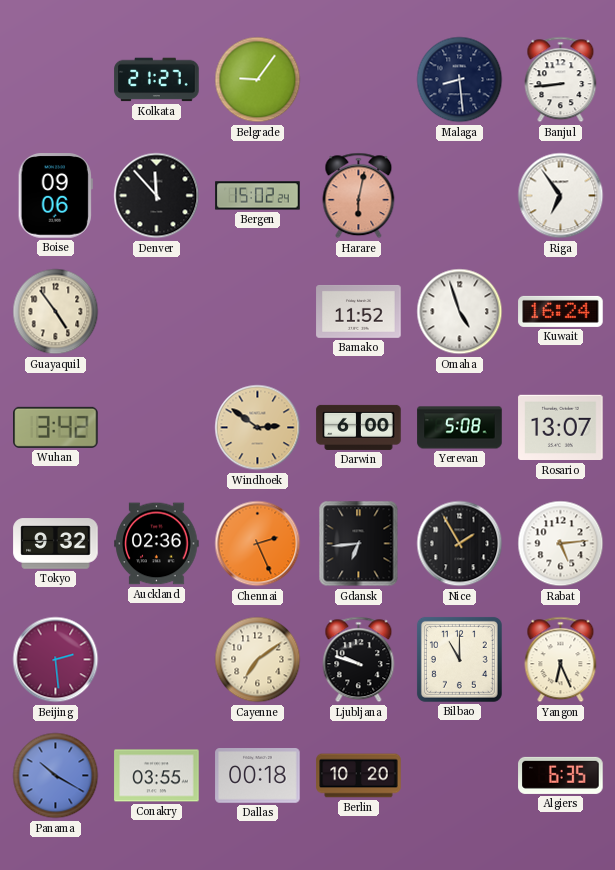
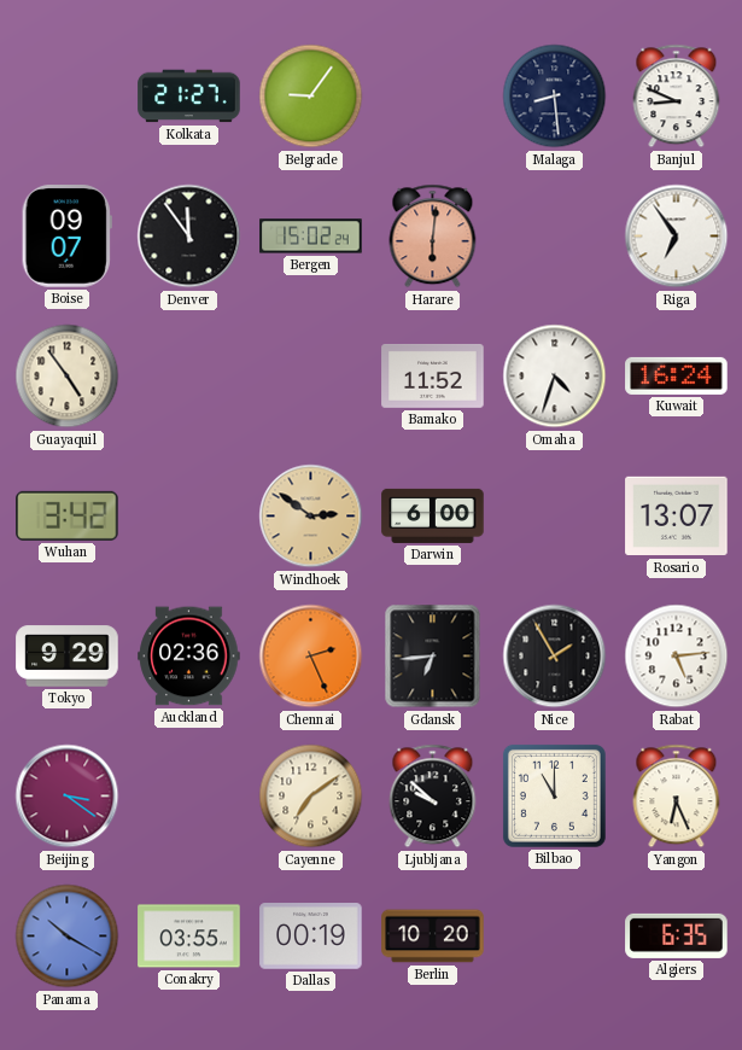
Banjul: 8:44 -> 8:49
Boise: 09:06 -> 09:07
Denver: 11:53 -> 11:54
Harare: 6:02 -> 6:01
Omaha: 4:57 -> 4:33
Yerevan: 5:08 -> none
Tokyo: 9:32 -> 9:29
Beijing: 2:29 -> 3:21
Ljubljana: 9:48 -> 9:52
Dallas: 00:18 -> 00:19
